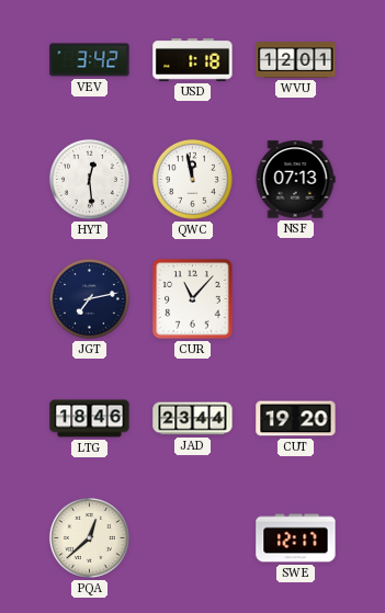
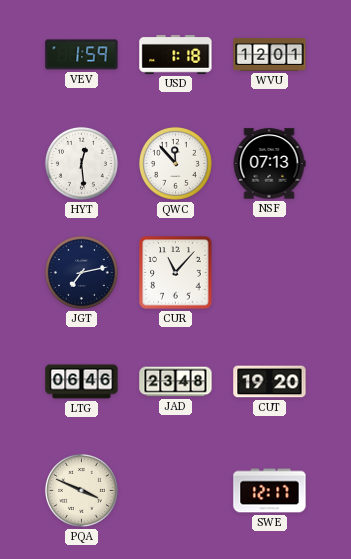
VEV: 3:42 -> 1:59
QWC: 11:58 -> 11:53
LTG: 18:46 -> 06:46
JAD: 23:44 -> 23:48
PQA: 12:38 -> 3:49
